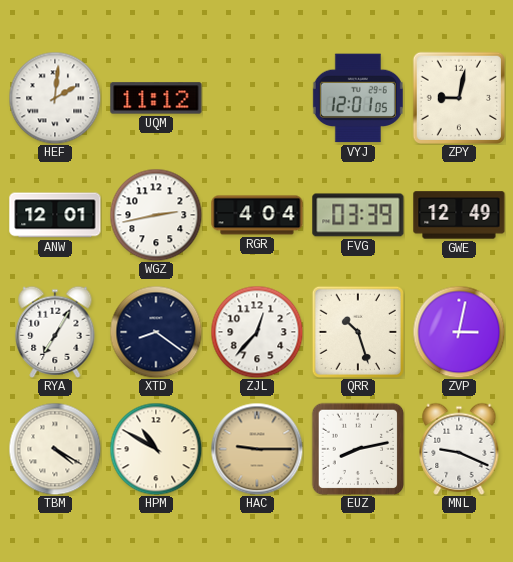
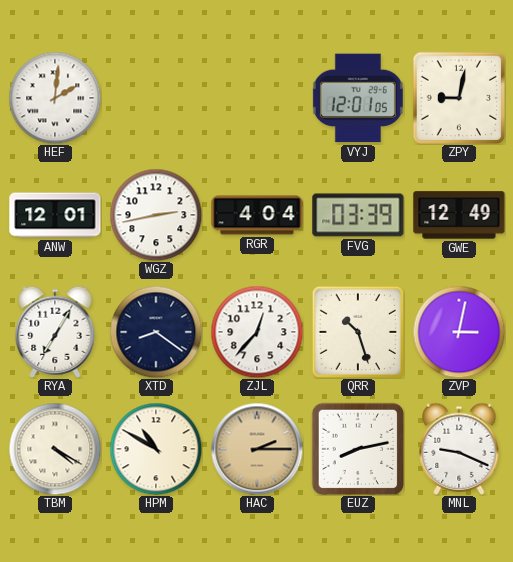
UQM: 11:12 -> none
HAC: 9:15 -> 2:15
